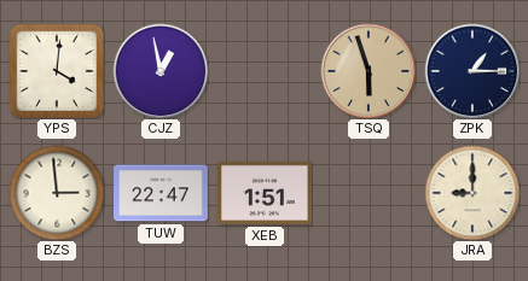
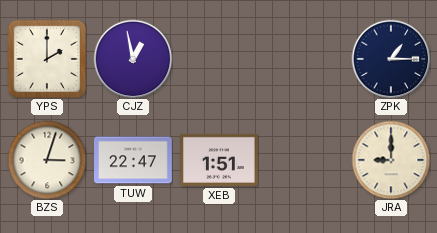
YPS: 4:01 -> 2:00
TSQ: 5:57 -> none
BZS: 2:59 -> 3:03
